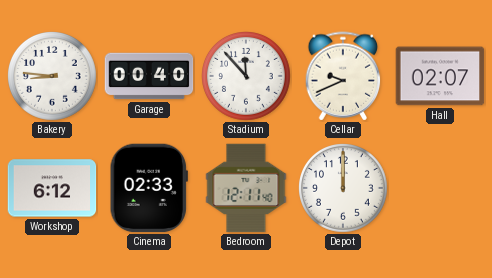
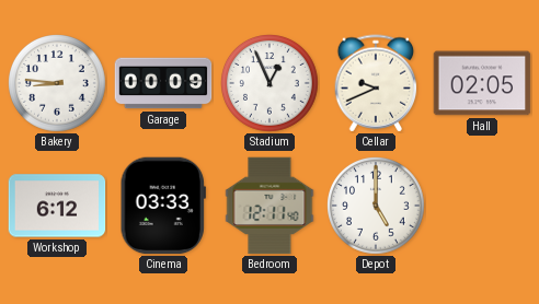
Garage: 00:40 -> 00:09
Stadium: 11:53 -> 12:56
Hall: 02:07 -> 02:05
Cinema: 02:33 -> 03:33
Depot: 12:00 -> 5:00
